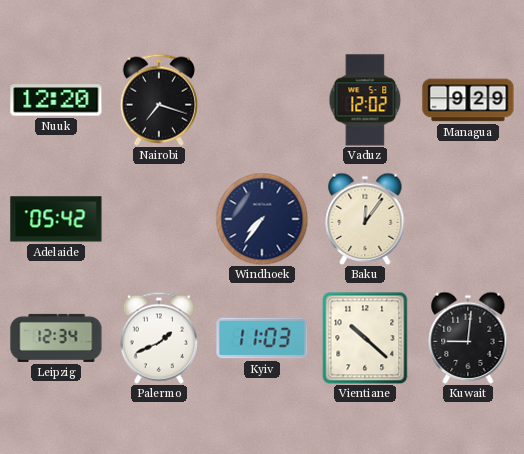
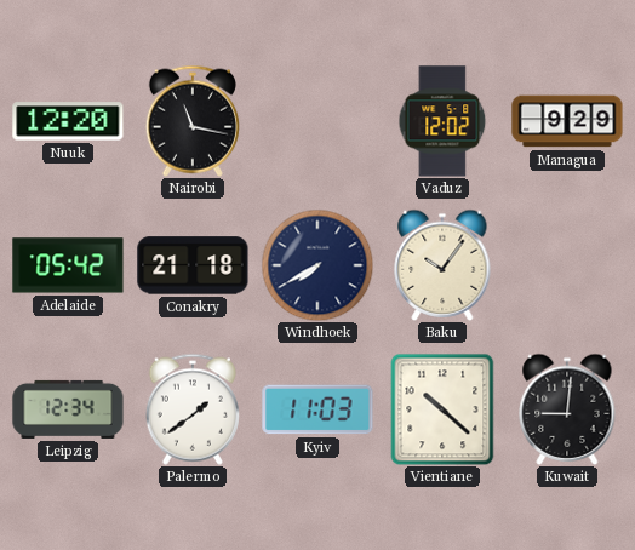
Nairobi: 7:18 -> 11:17
Conakry: none -> 21:18
Windhoek: 7:36 -> 7:40
Baku: 12:06 -> 10:06
Palermo: 1:41 -> 1:39
